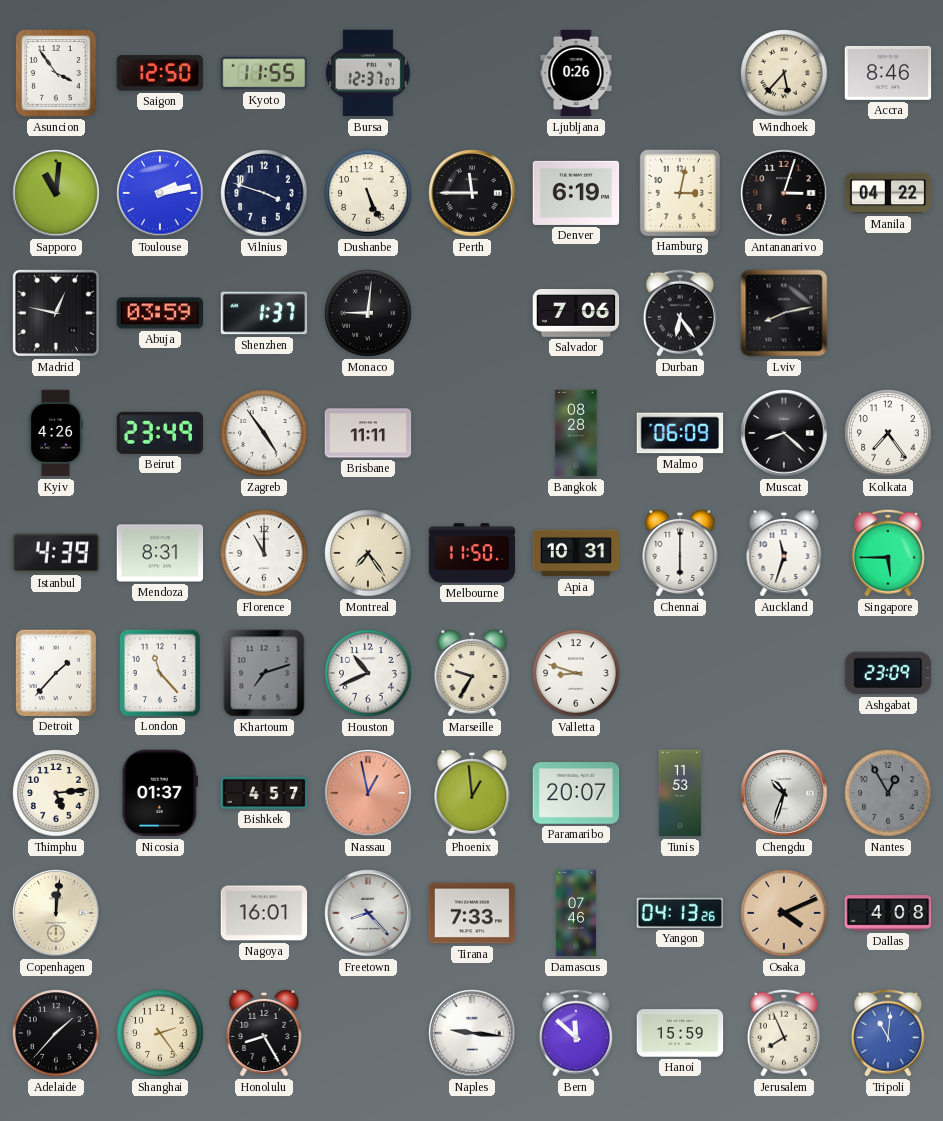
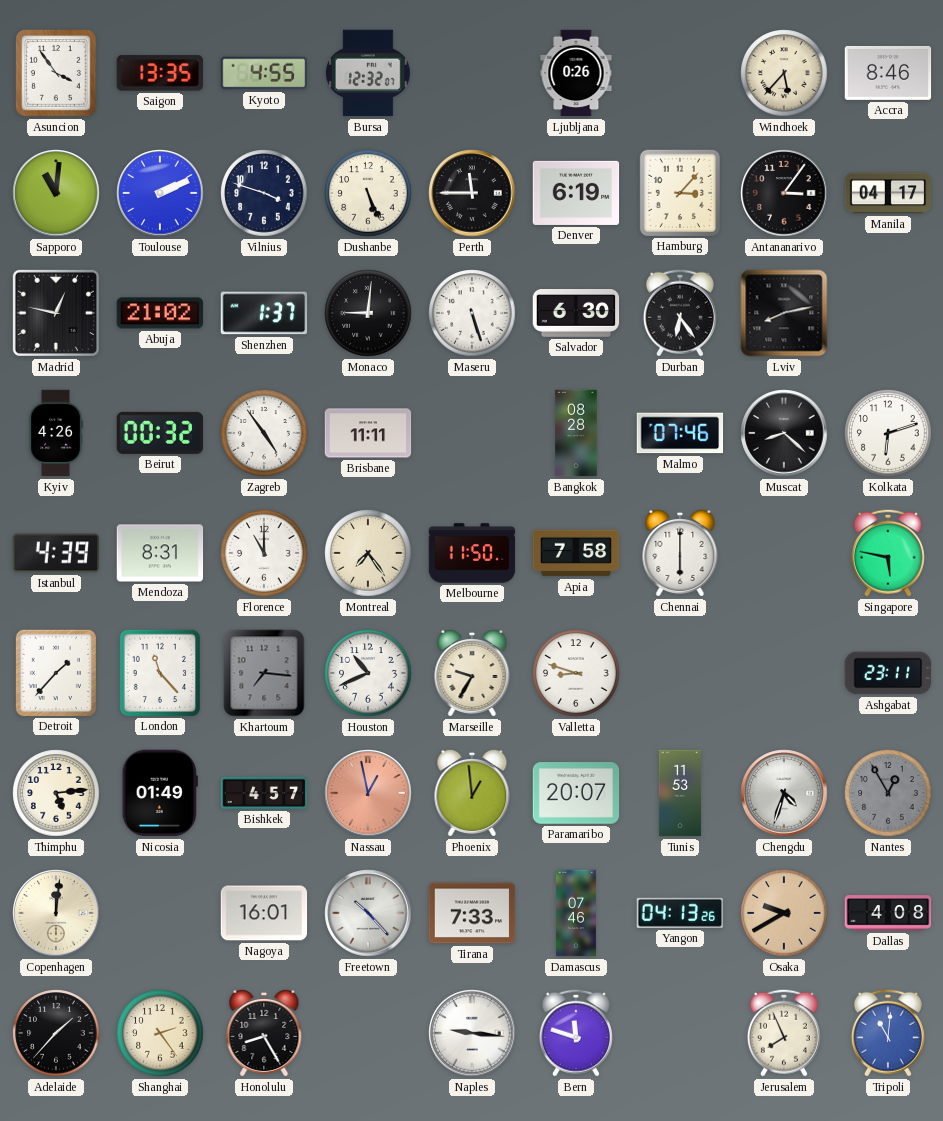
Saigon: 12:50 -> 13:35
Kyoto: 11:55 -> 4:55
Bursa: 12:37 -> 12:32
Toulouse: 2:13 -> 2:11
Hamburg: 3:02 -> 3:07
Antananarivo: 3:03 -> 3:06
Manila: 04:22 -> 04:17
Abuja: 03:59 -> 21:02
Maseru: none -> 5:27
Salvador: 7:06 -> 6:30
Beirut: 23:49 -> 00:32
Malmo: 06:09 -> 07:46
Kolkata: 7:24 -> 6:12
Apia: 10:31 -> 7:58
Auckland: 11:33 -> none
Singapore: 5:45 -> 5:47
Khartoum: 7:12 -> 7:16
Ashgabat: 23:09 -> 23:11
Nicosia: 01:37 -> 01:49
Chengdu: 10:33 -> 4:33
Freetown: 8:23 -> 10:23
Osaka: 4:11 -> 9:40
Bern: 11:52 -> 11:48
Hanoi: 15:59 -> none
